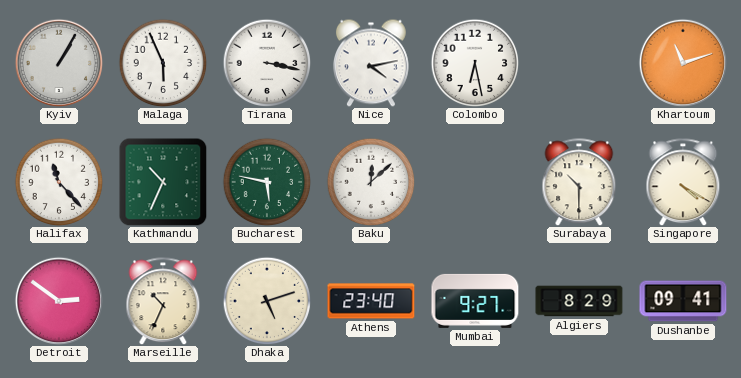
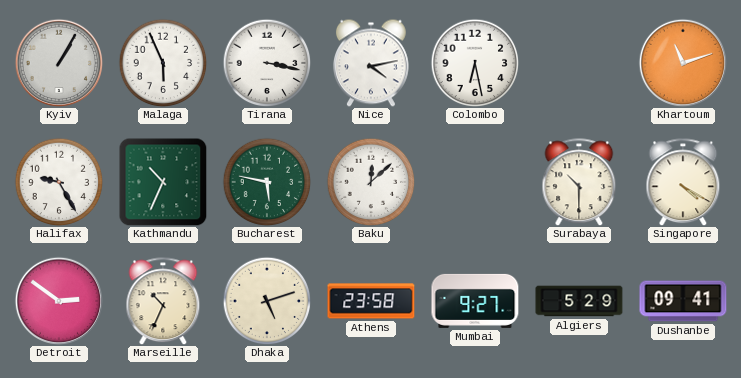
Halifax: 11:23 -> 9:25
Athens: 23:40 -> 23:58
Algiers: 8:29 -> 5:29
